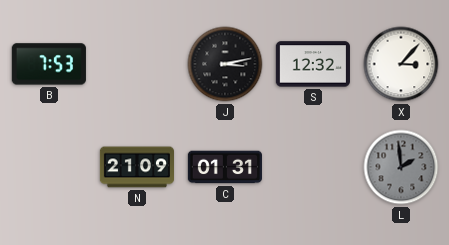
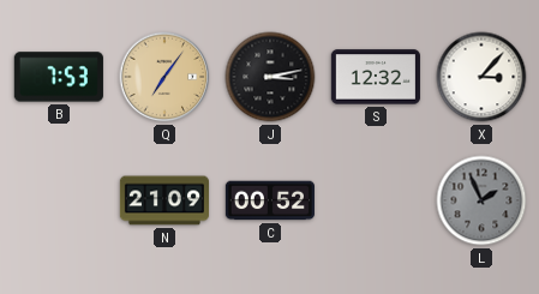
Q: none -> 7:06
C: 01:31 -> 00:52
L: 1:59 -> 1:56
